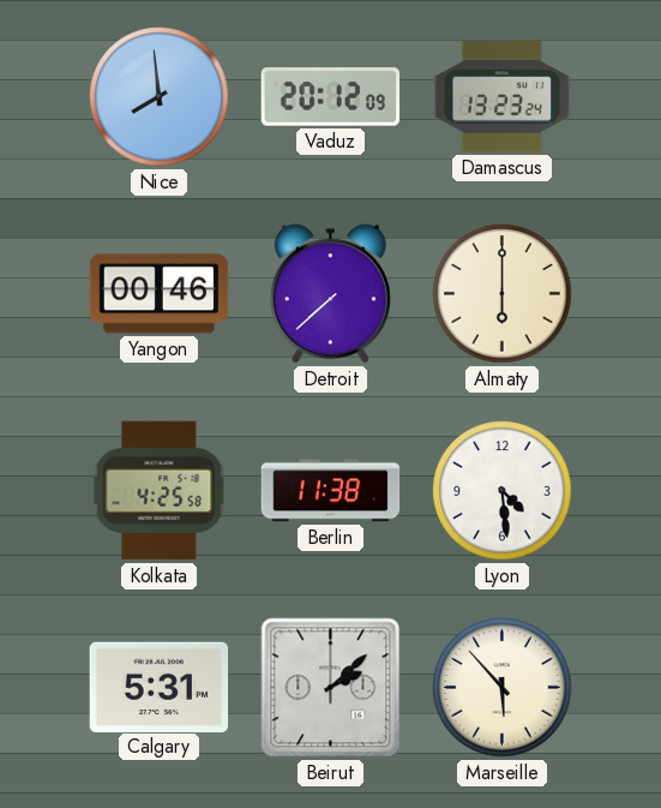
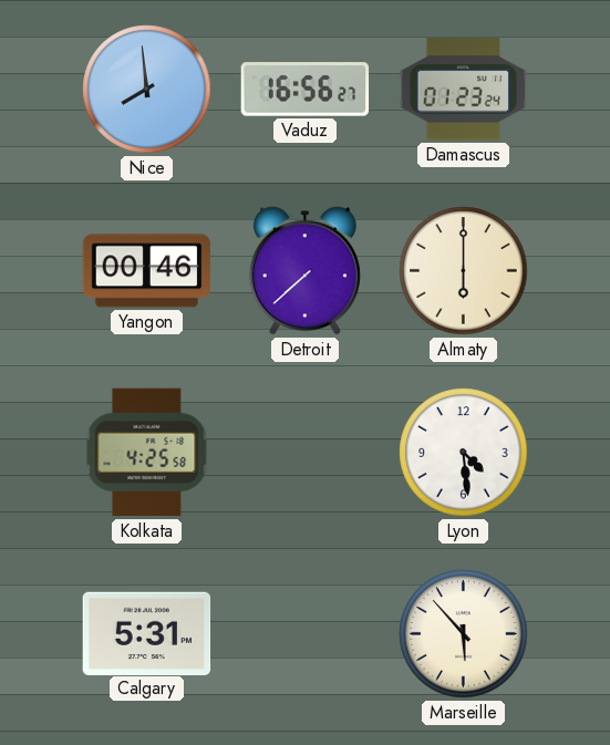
Vaduz: 20:12 -> 16:56
Damascus: 13:23 -> 01:23
Berlin: 11:38 -> none
Beirut: 2:08 -> none
